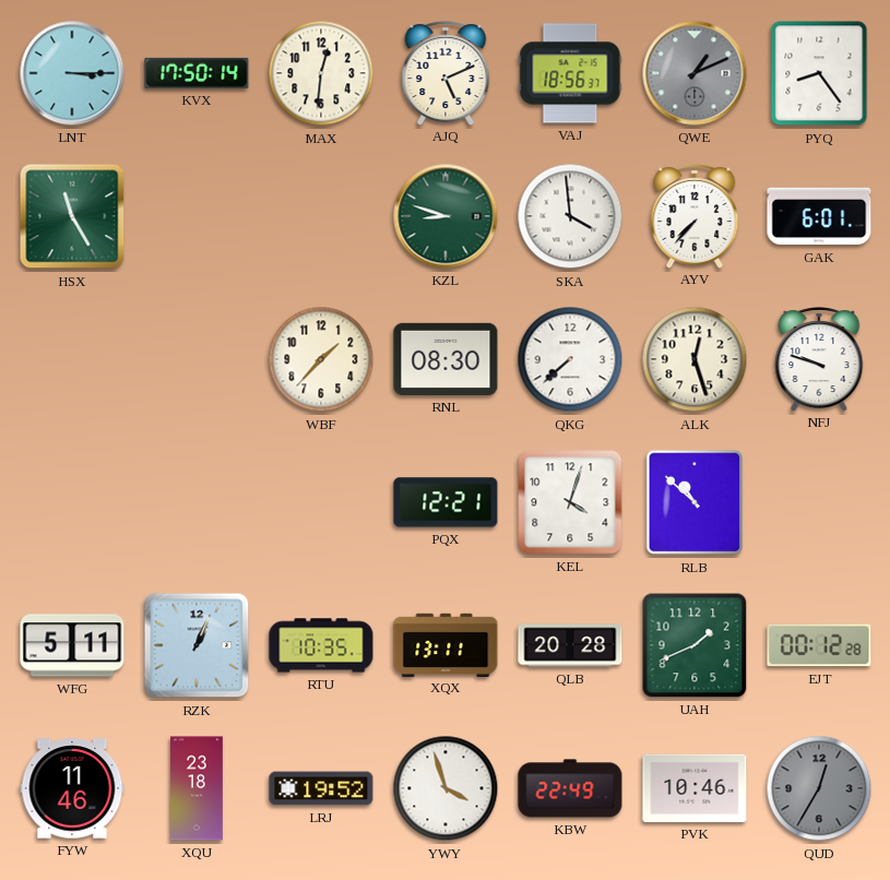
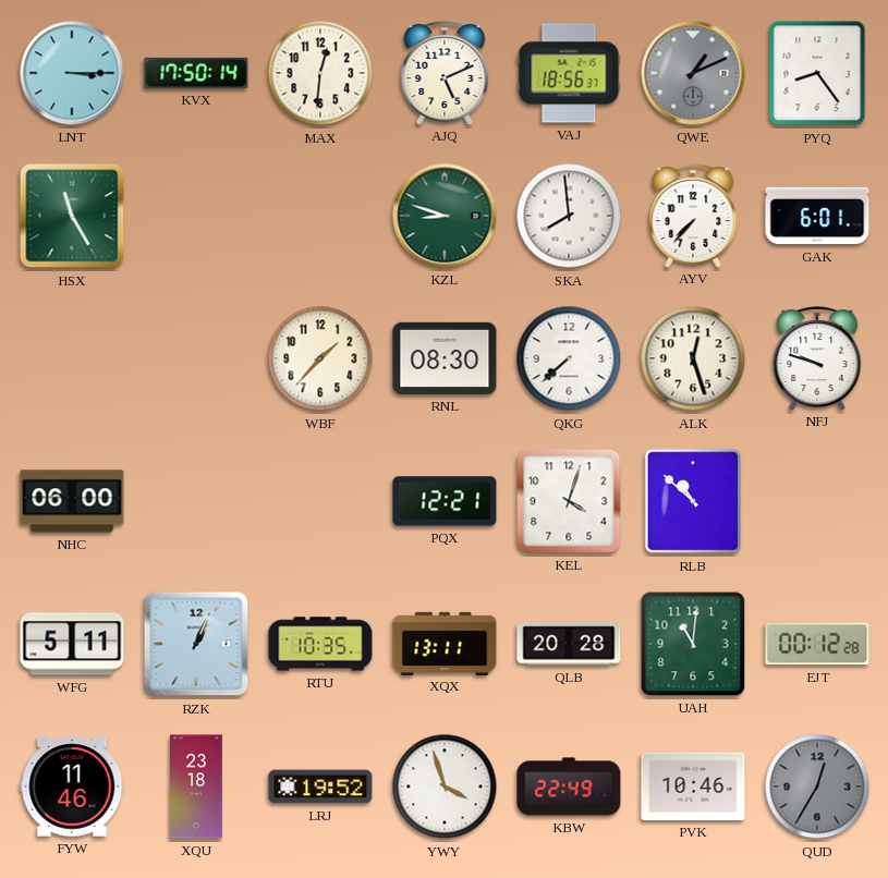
SKA: 3:59 -> 7:59
NHC: none -> 06:00
UAH: 1:41 -> 11:01
